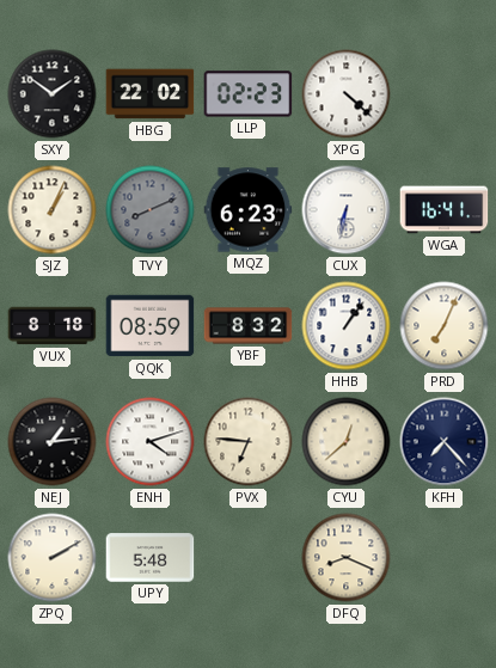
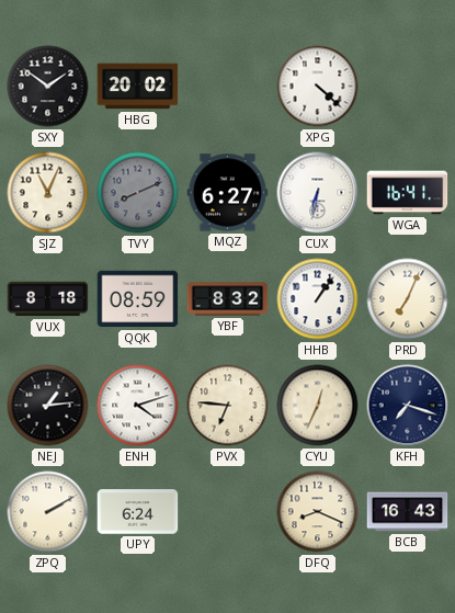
HBG: 22:02 -> 20:02
LLP: 02:23 -> none
SJZ: 1:04 -> 11:04
MQZ: 6:23 -> 6:27
CYU: 12:38 -> 12:34
KFH: 7:23 -> 7:18
UPY: 5:48 -> 6:24
BCB: none -> 16:43
